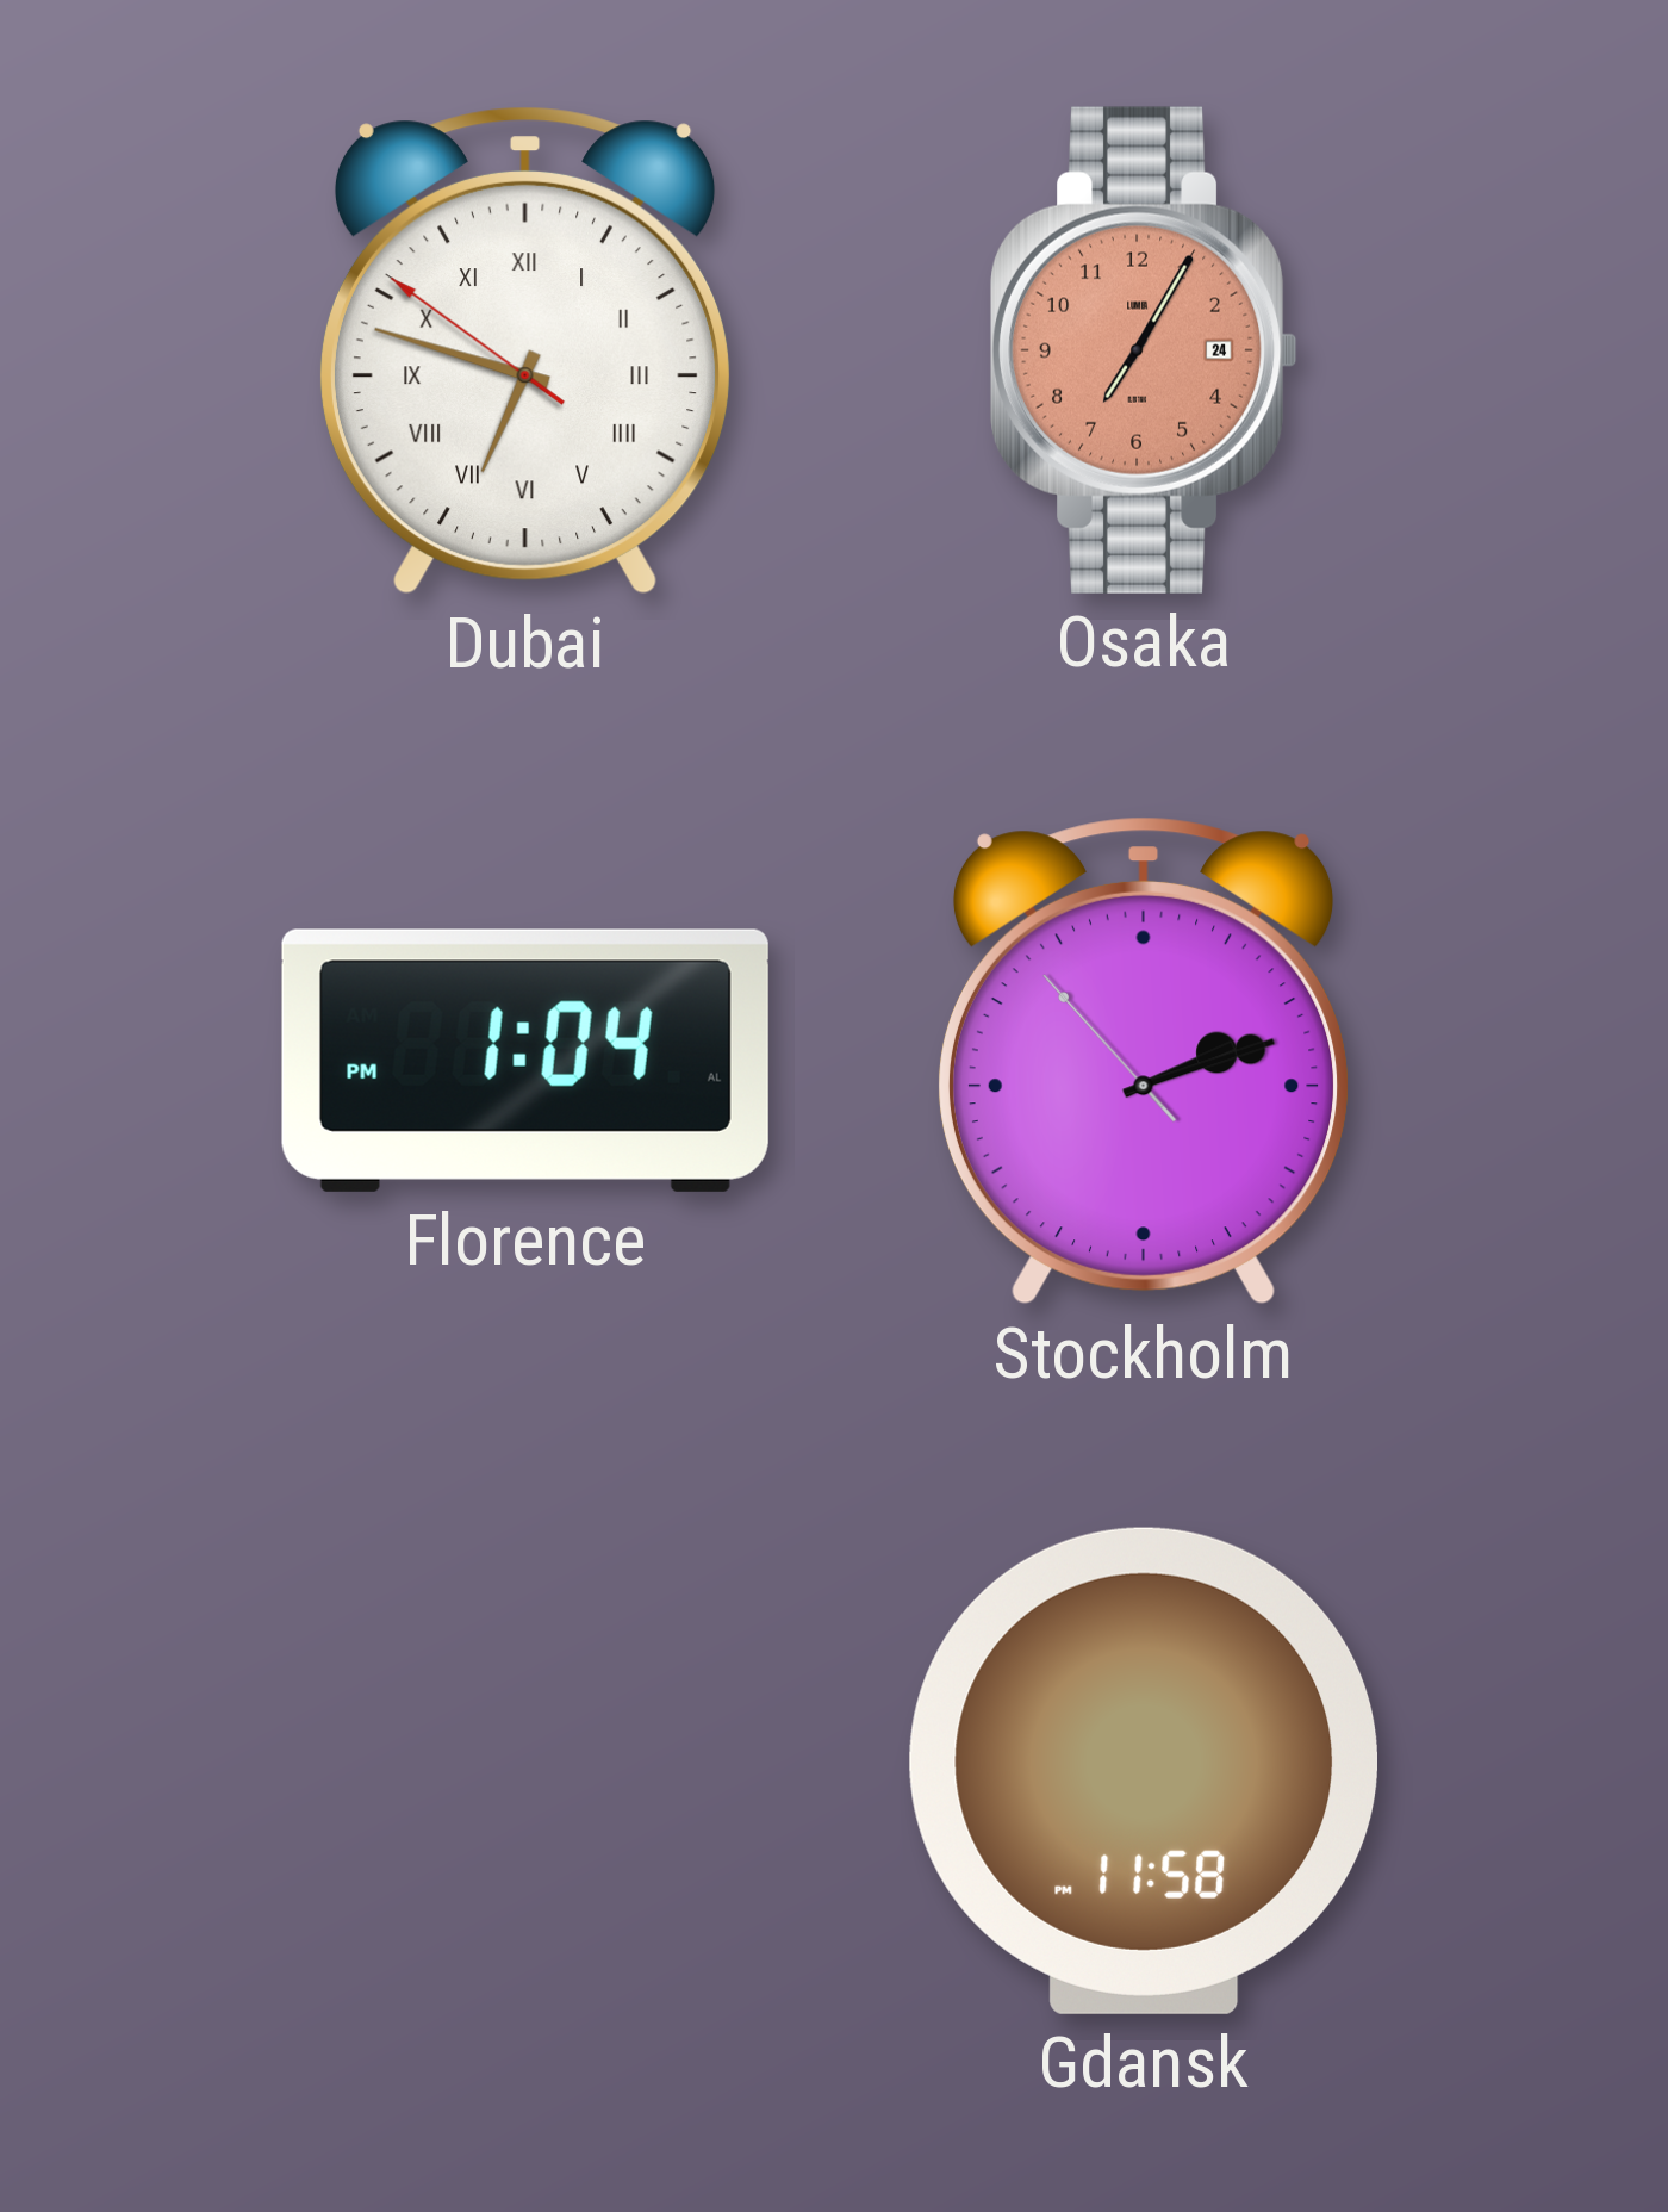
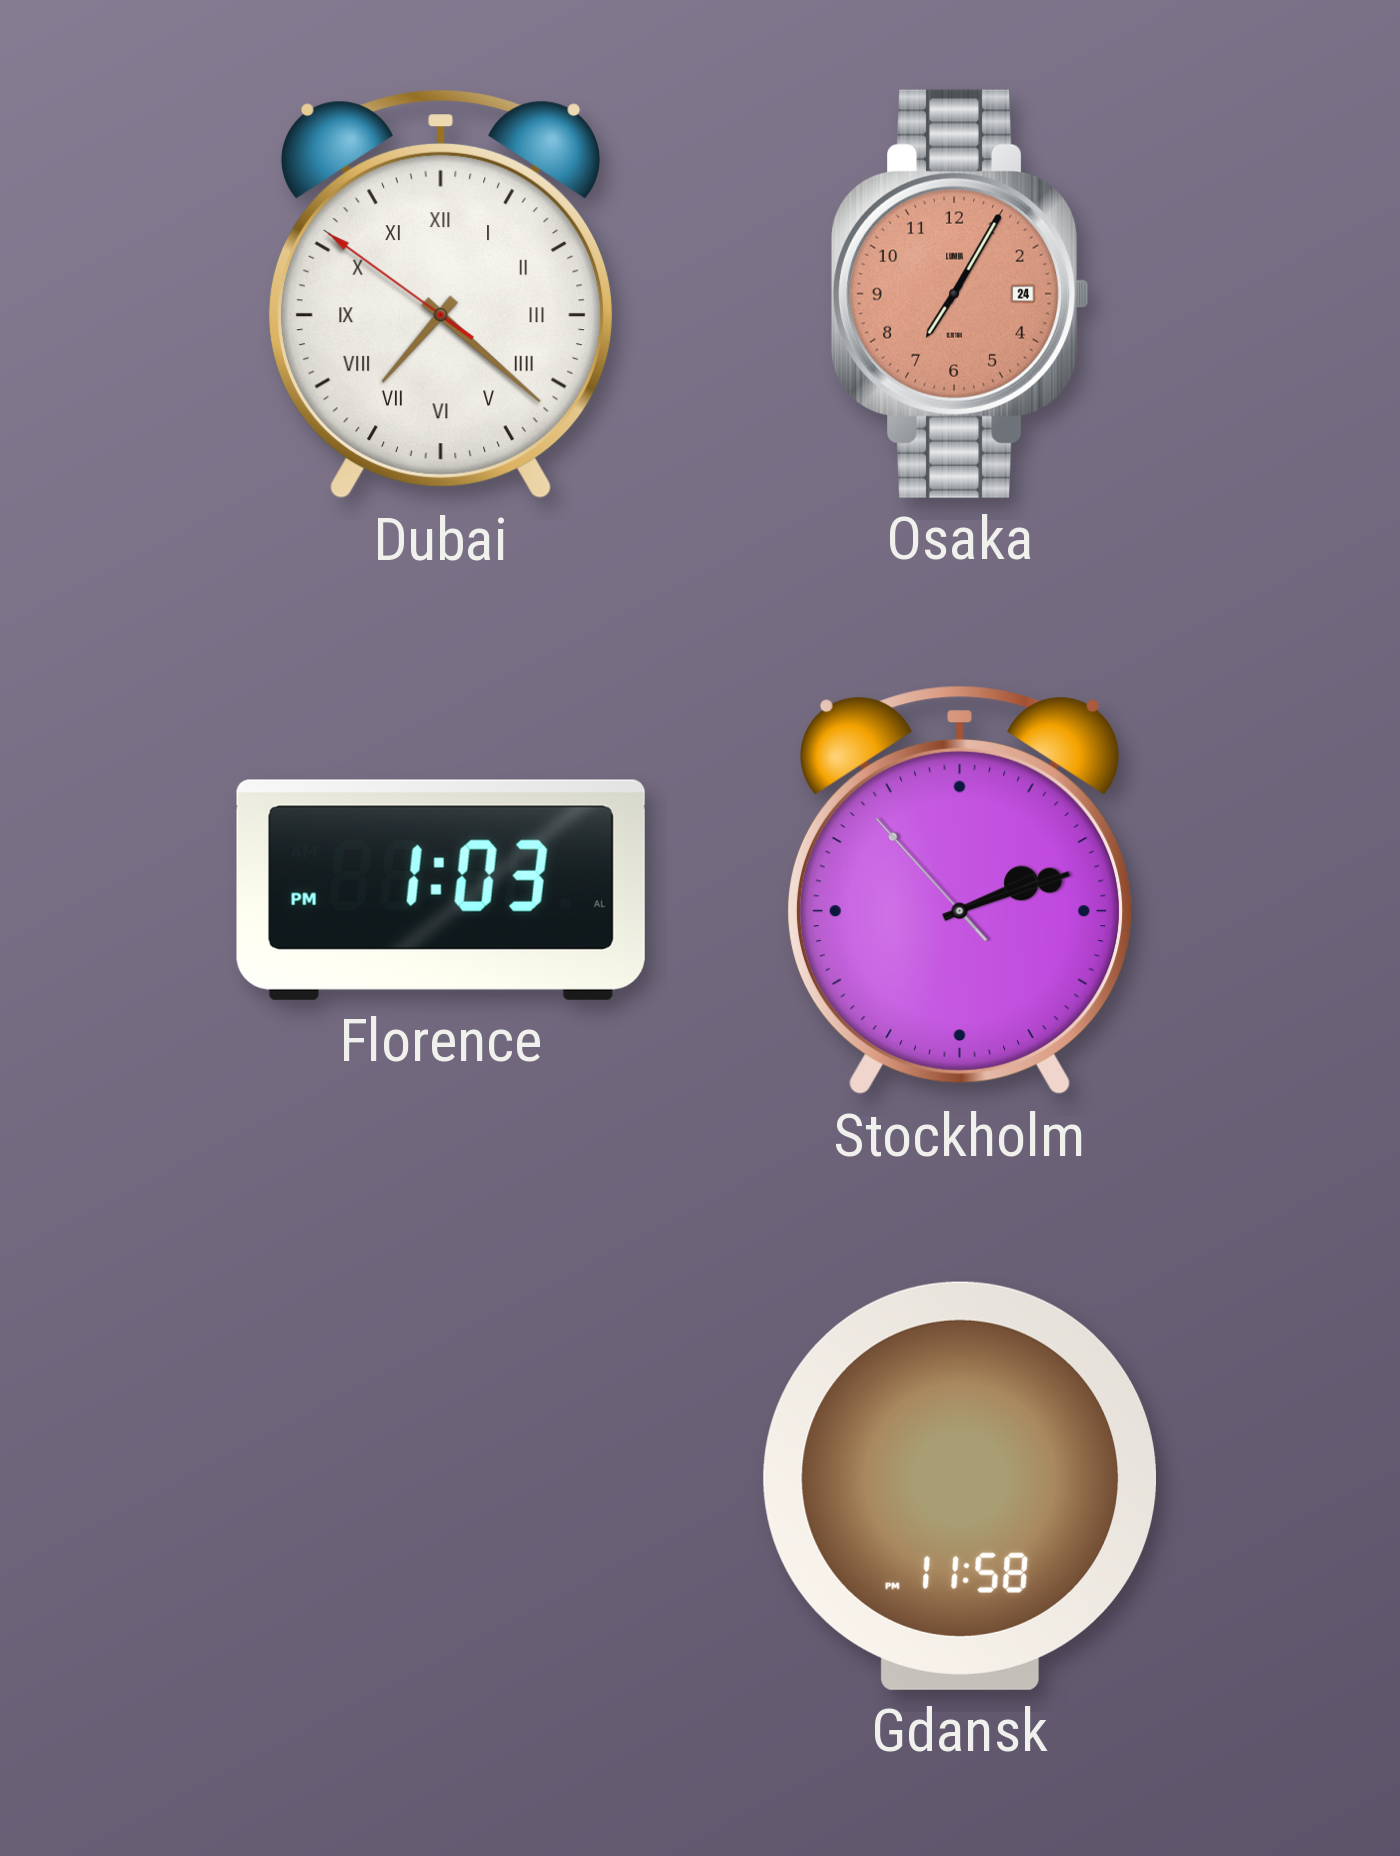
Dubai: 6:47 -> 7:21
Florence: 1:04 -> 1:03
